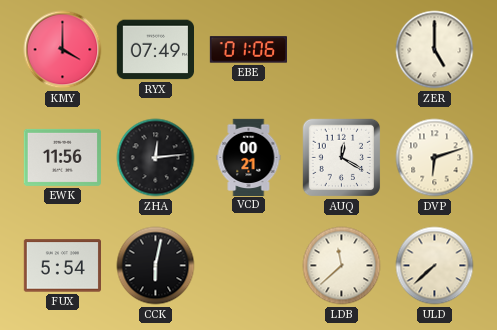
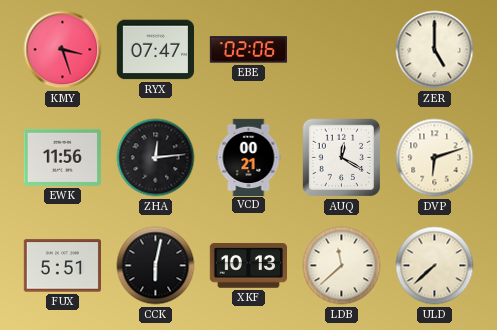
KMY: 4:00 -> 3:27
RYX: 07:49 -> 07:47
EBE: 01:06 -> 02:06
FUX: 5:54 -> 5:51
XKF: none -> 10:13
